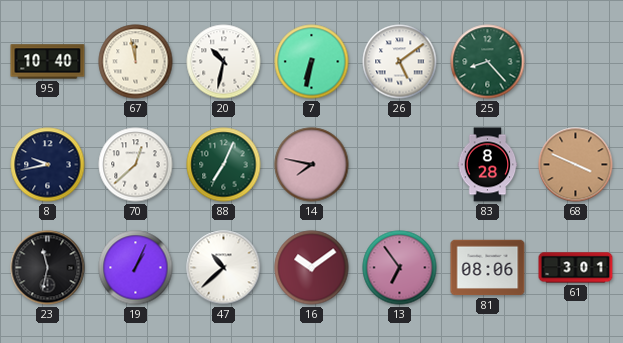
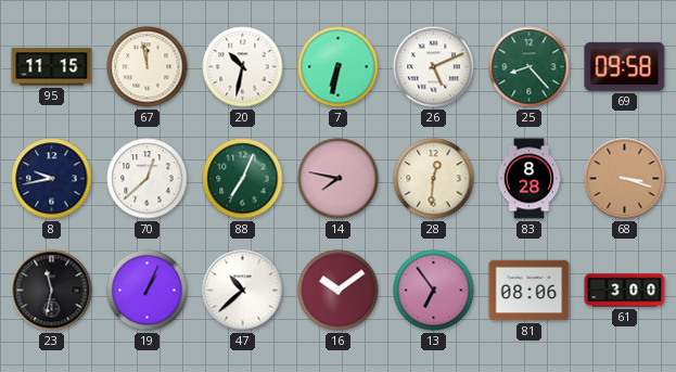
95: 10:40 -> 11:15
26: 5:09 -> 5:11
69: none -> 09:58
28: none -> 12:31
68: 3:49 -> 3:18
61: 3:01 -> 3:00
